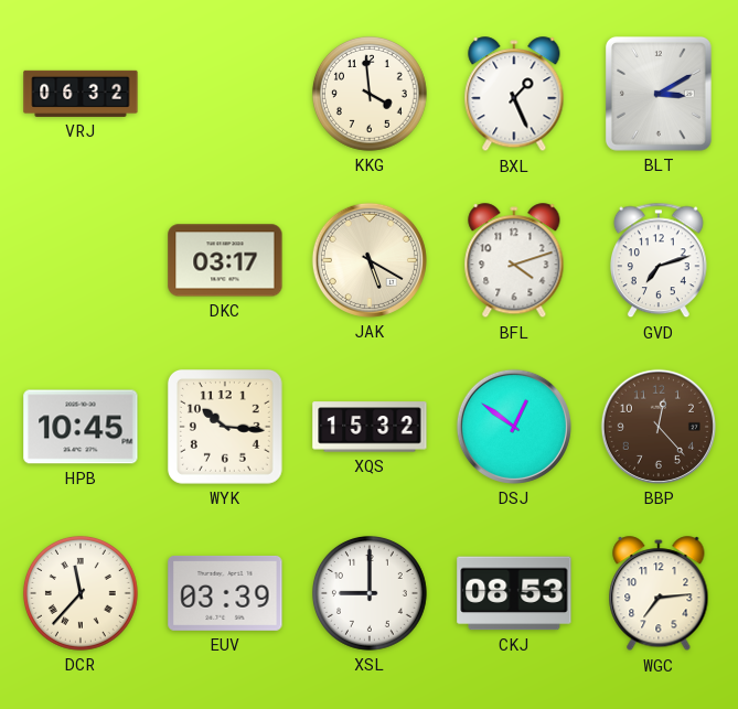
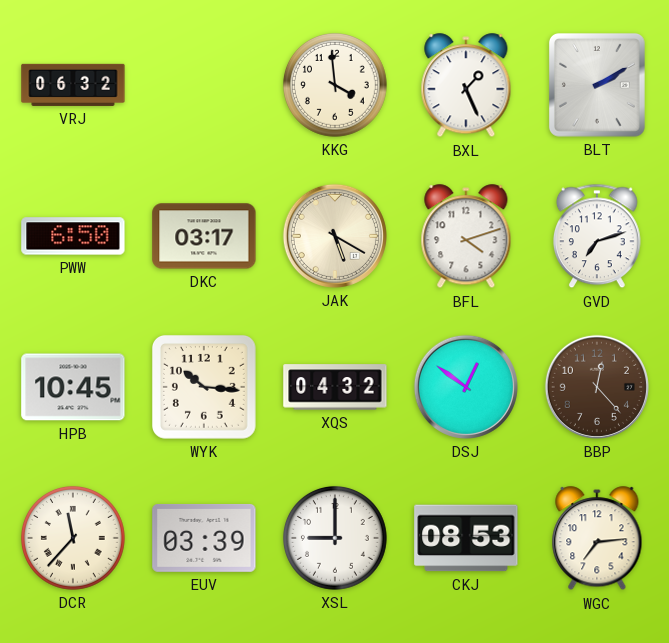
BLT: 3:10 -> 2:10
PWW: none -> 6:50
XQS: 15:32 -> 04:32
